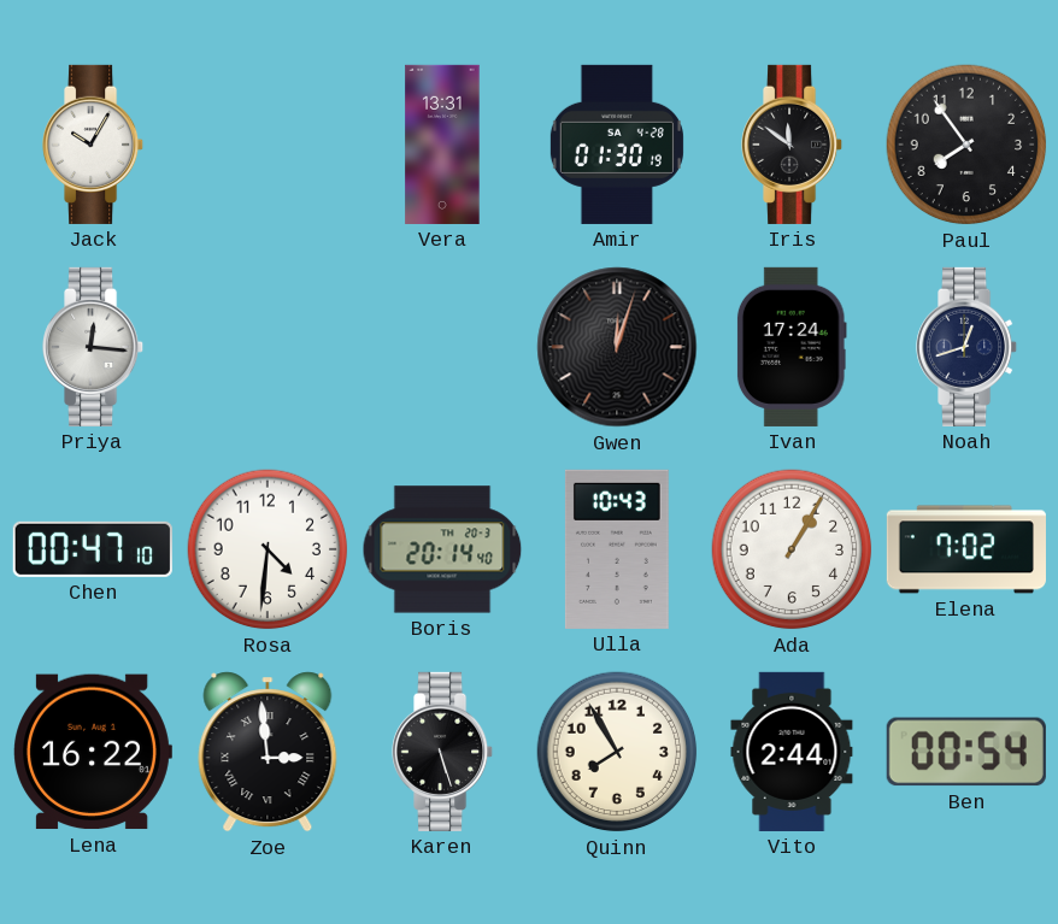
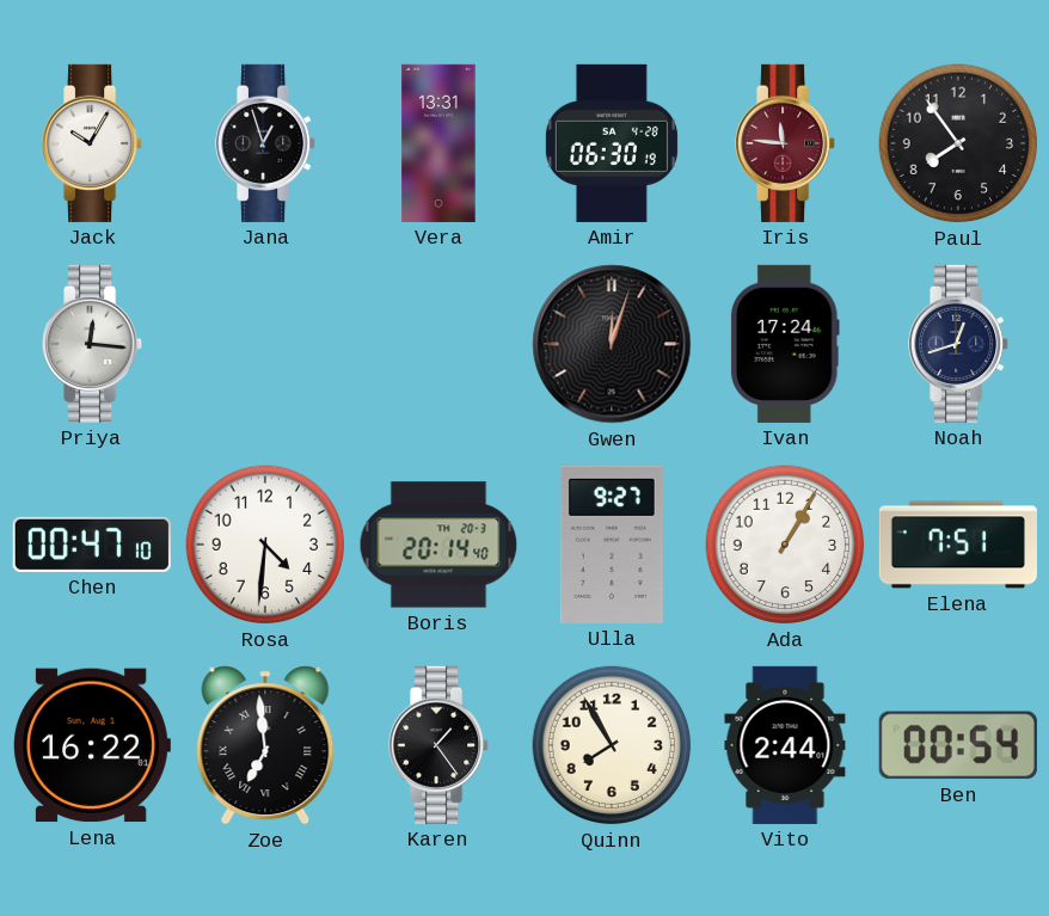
Jana: none -> 12:57
Amir: 01:30 -> 06:30
Iris: 11:51 -> 11:46
Iris dial: black -> burgundy
Ulla: 10:43 -> 9:27
Elena: 7:02 -> 7:51
Zoe: 2:59 -> 6:59
Karen: 5:27 -> 1:24
